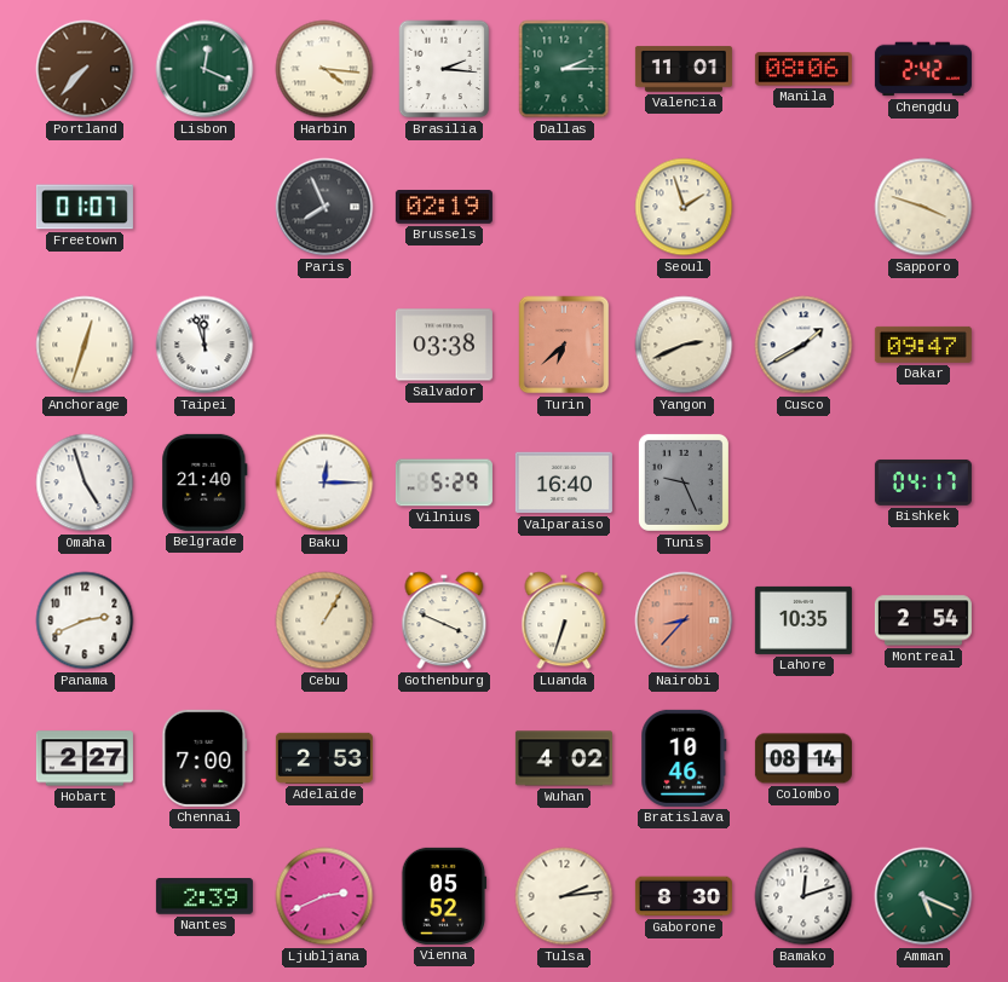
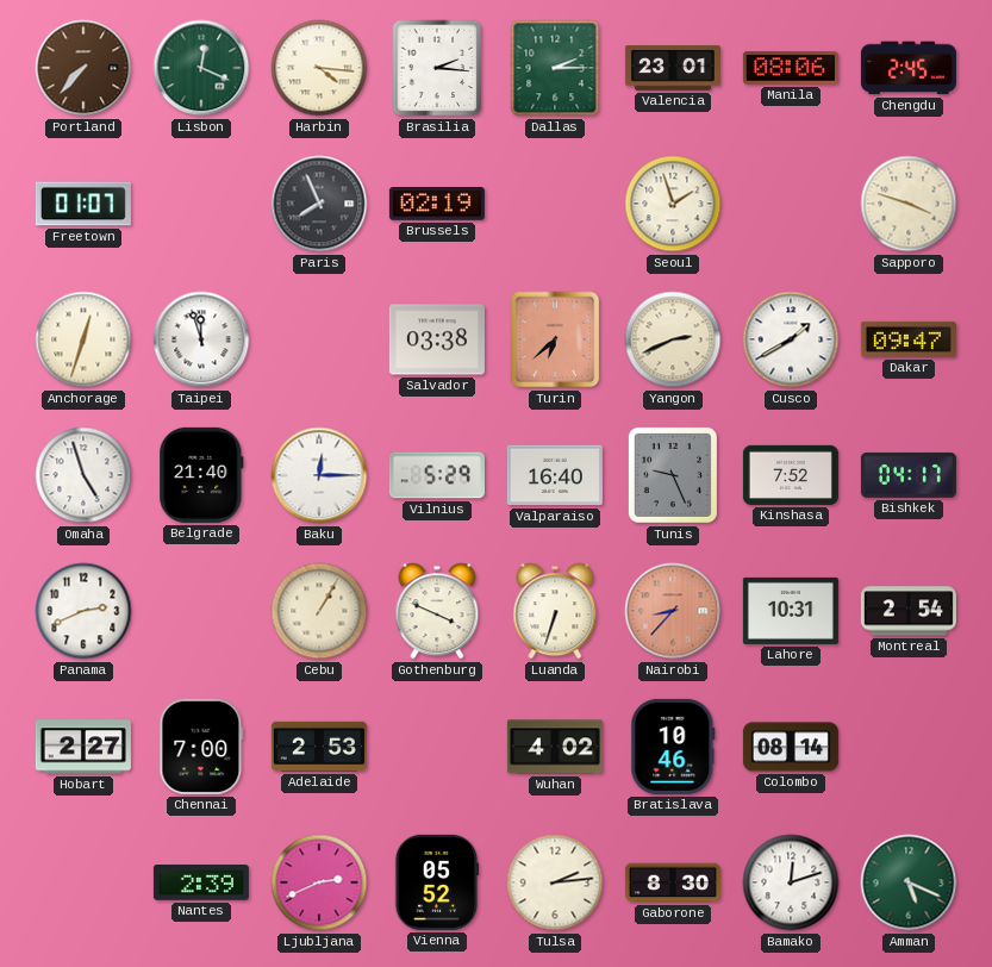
Valencia: 11:01 -> 23:01
Chengdu: 2:42 -> 2:45
Kinshasa: none -> 7:52
Lahore: 10:35 -> 10:31
